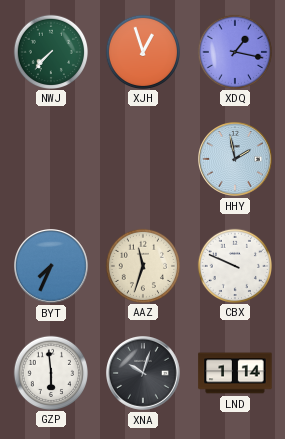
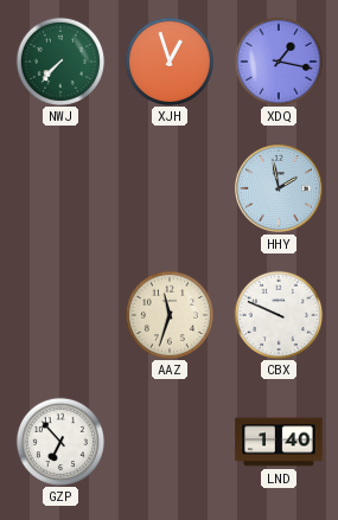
BYT: 7:34 -> none
GZP: 5:59 -> 6:53
XNA: 10:03 -> none
LND: 1:14 -> 1:40
